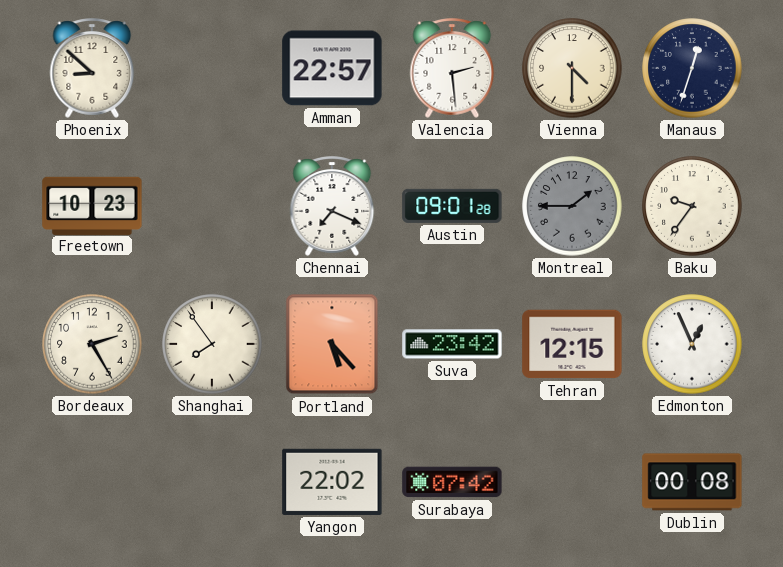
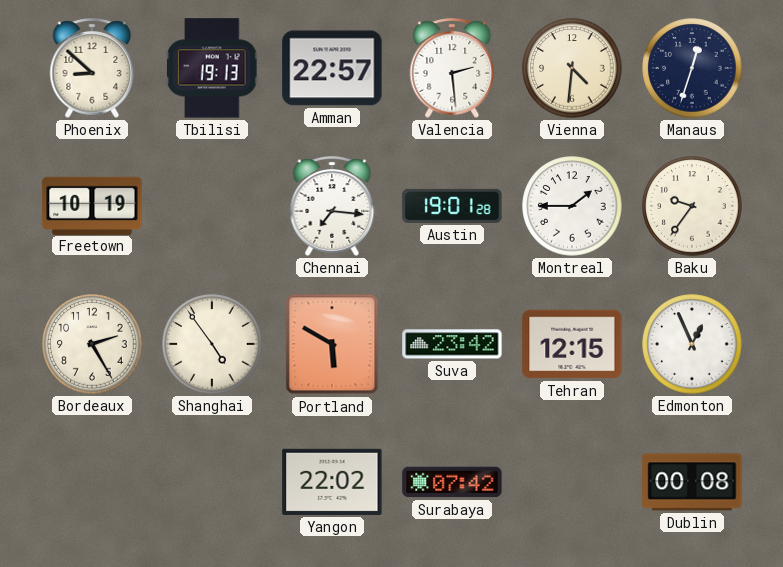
Tbilisi: none -> 19:13
Vienna: 4:30 -> 4:31
Freetown: 10:23 -> 10:19
Chennai: 7:19 -> 7:16
Austin: 09:01 -> 19:01
Montreal dial: grey -> white
Shanghai: 7:54 -> 4:54
Portland: 5:23 -> 5:50
